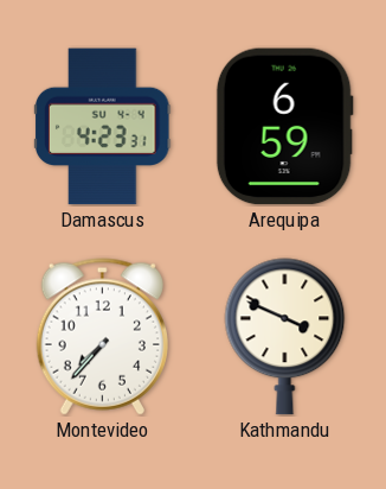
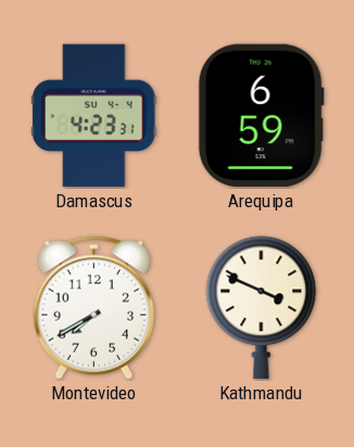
Montevideo: 7:37 -> 7:40
